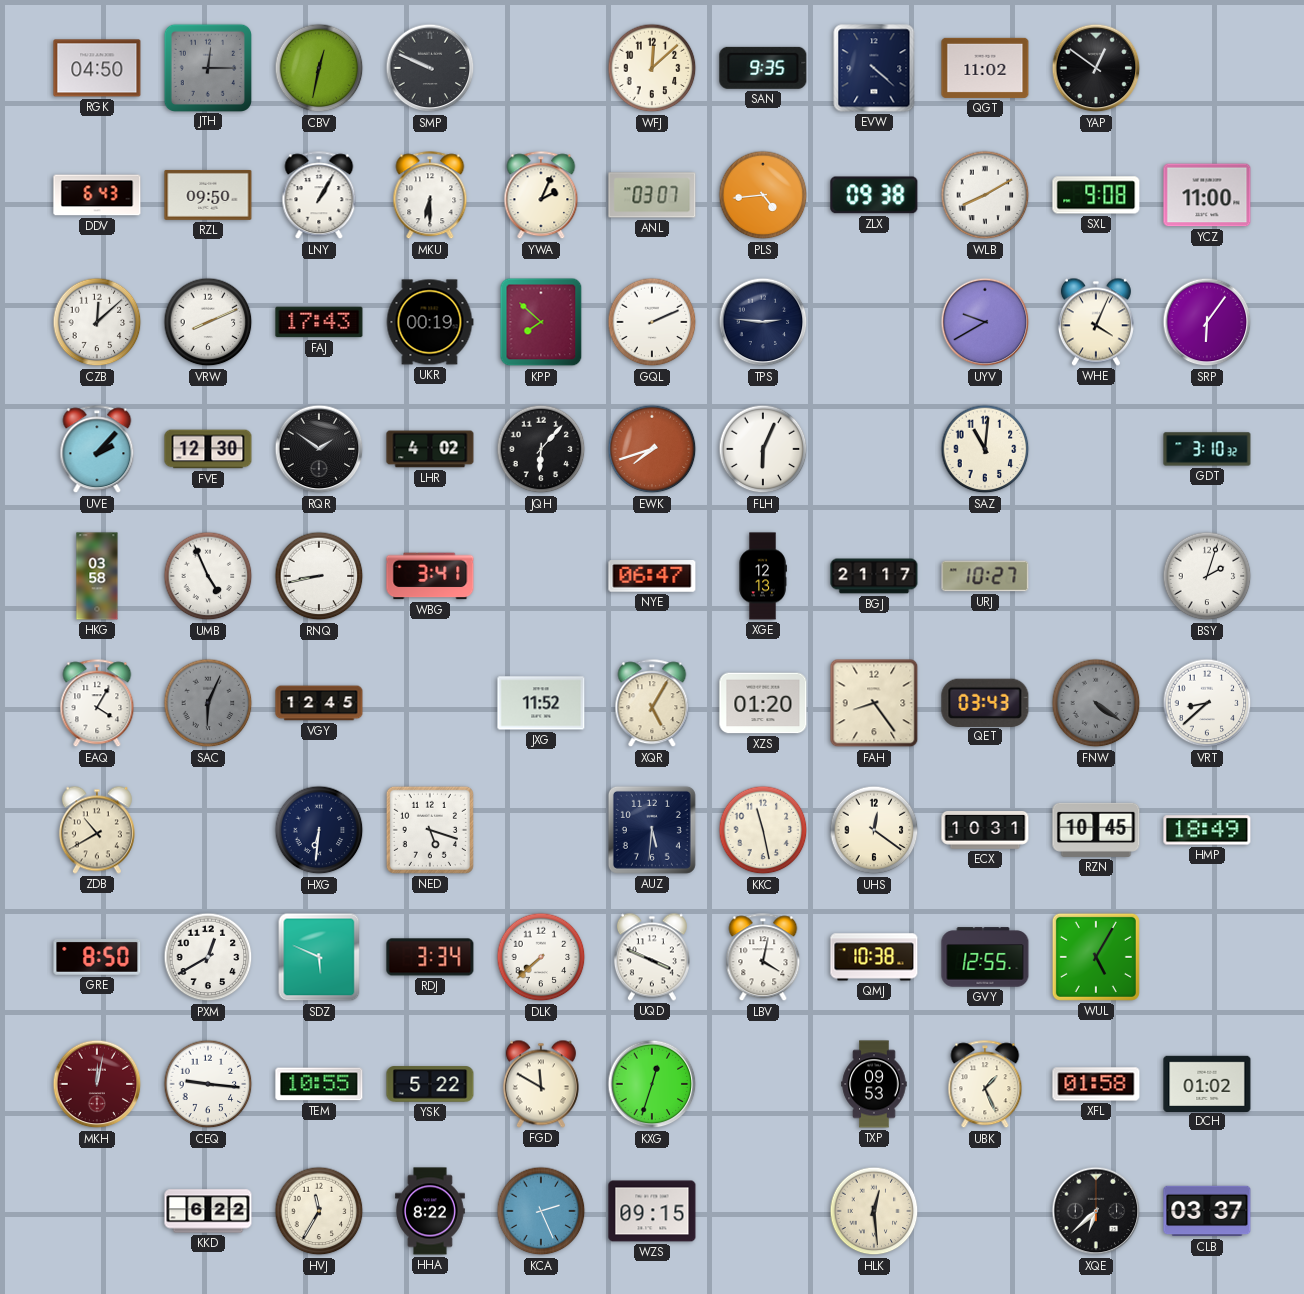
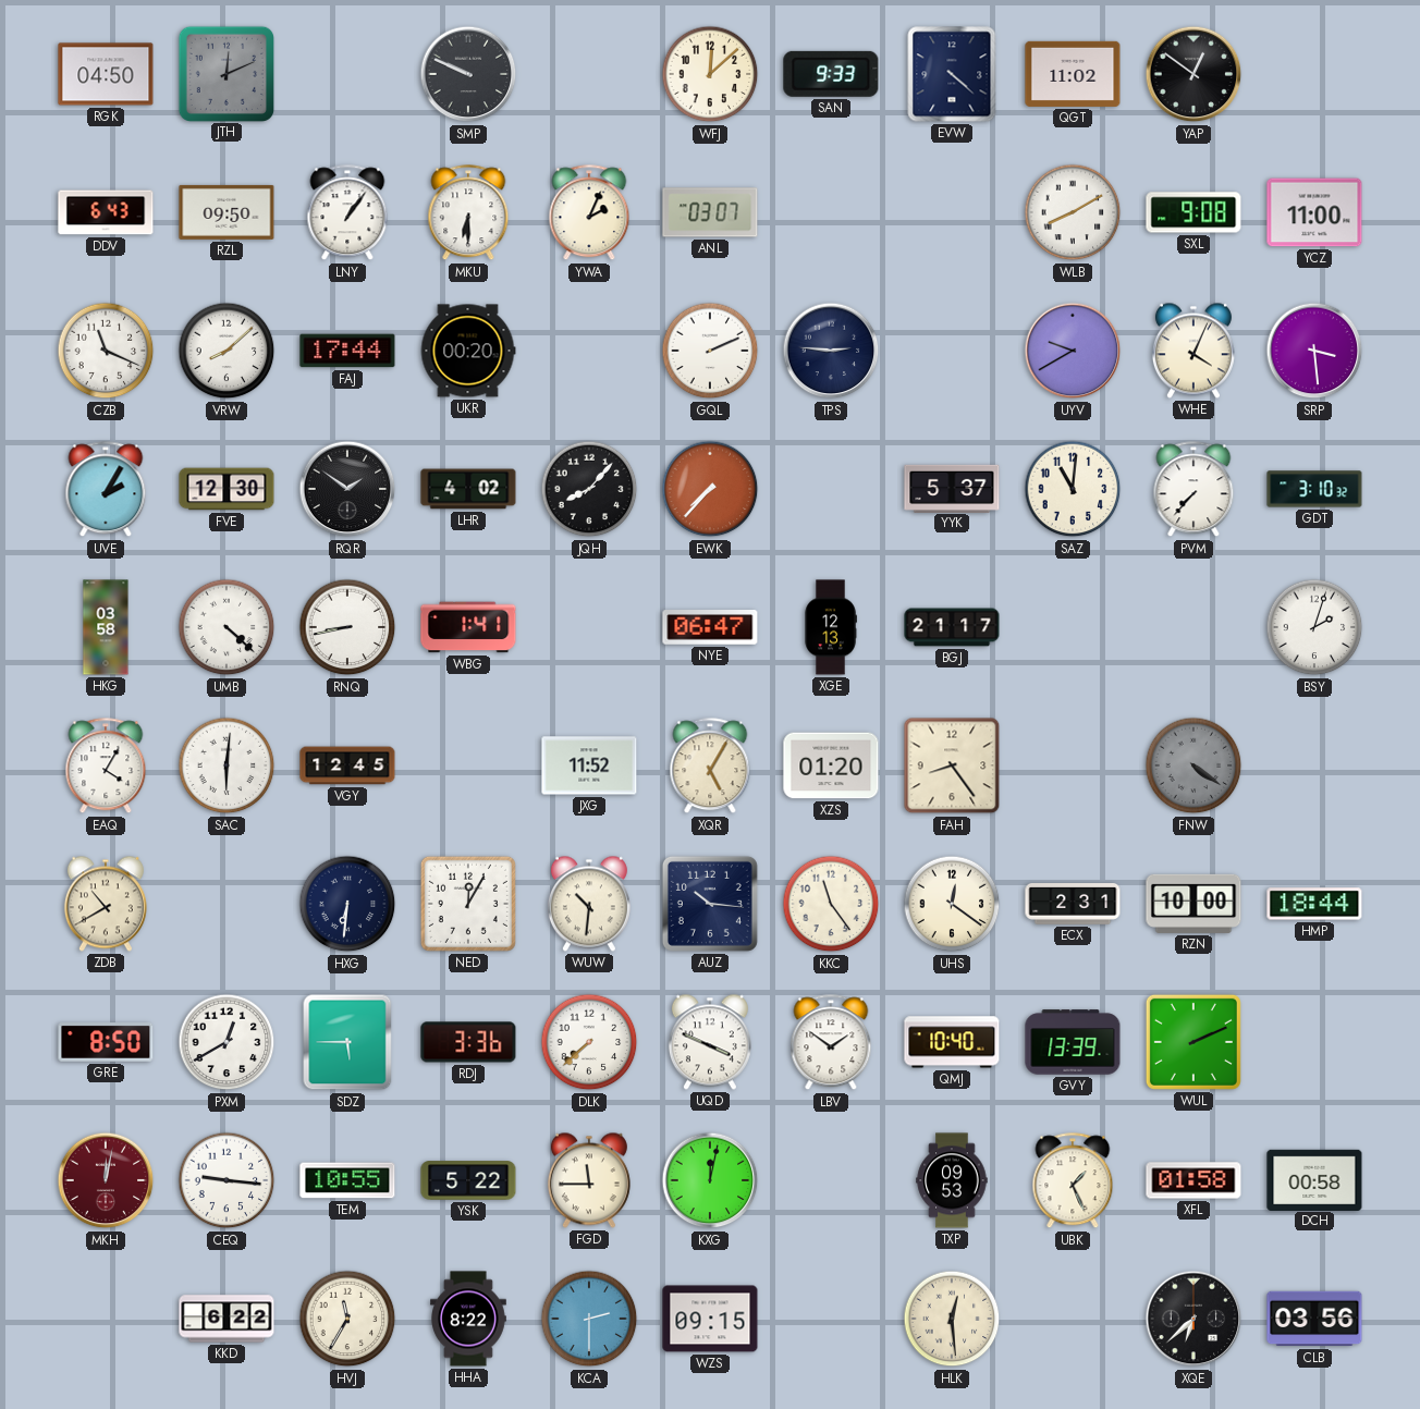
JTH: 12:15 -> 12:11
CBV: 12:32 -> none
SAN: 9:35 -> 9:33
LNY: 1:05 -> 1:06
PLS: 4:44 -> none
ZLX: 09:38 -> none
CZB: 12:08 -> 11:19
VRW: 8:11 -> 8:08
FAJ: 17:43 -> 17:44
UKR: 00:19 -> 00:20
KPP: 7:52 -> none
SRP: 6:06 -> 3:29
UVE: 2:07 -> 2:05
JQH: 6:07 -> 8:07
EWK: 7:42 -> 7:37
FLH: 6:04 -> none
YYK: none -> 5:37
PVM: none -> 7:37
UMB: 4:56 -> 4:22
WBG: 3:41 -> 1:41
URJ: 10:27 -> none
SAC: 6:04 -> 6:01
SAC dial: grey -> white
QET: 03:43 -> none
VRT: 8:38 -> none
NED: 5:18 -> 12:05
WUW: none -> 10:31
AUZ: 5:31 -> 10:16
KKC: 11:28 -> 11:24
ECX: 10:31 -> 2:31
RZN: 10:45 -> 10:00
HMP: 18:49 -> 18:44
SDZ: 5:49 -> 5:45
RDJ: 3:34 -> 3:36
LBV: 4:02 -> 1:51
QMJ: 10:38 -> 10:40
GVY: 12:55 -> 13:39
WUL: 5:05 -> 2:11
FGD: 11:50 -> 11:45
KXG: 12:33 -> 12:02
DCH: 01:02 -> 00:58
KCA: 2:26 -> 2:30
CLB: 03:37 -> 03:56
